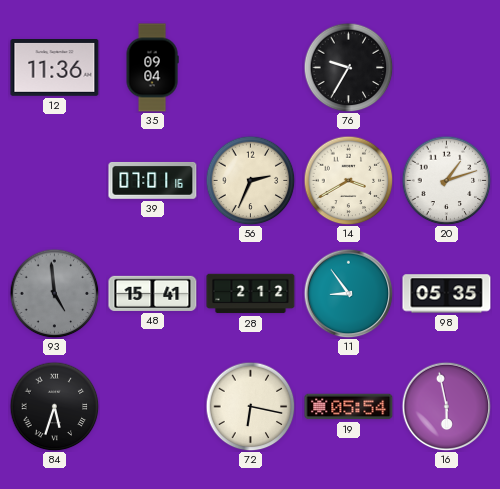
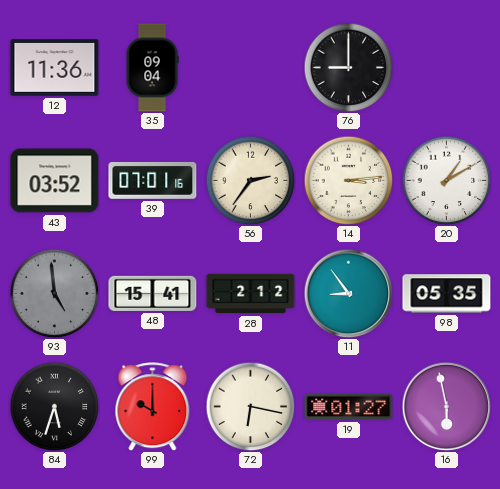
76: 9:35 -> 9:00
43: none -> 03:52
56: 2:34 -> 2:36
14: 3:40 -> 3:14
20: 1:12 -> 1:10
99: none -> 10:00
19: 05:54 -> 01:27
